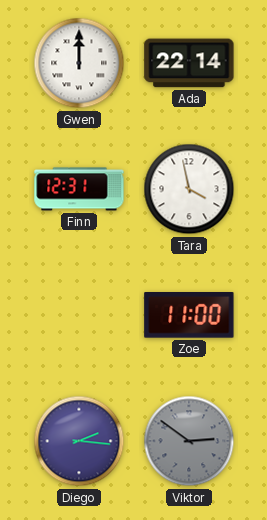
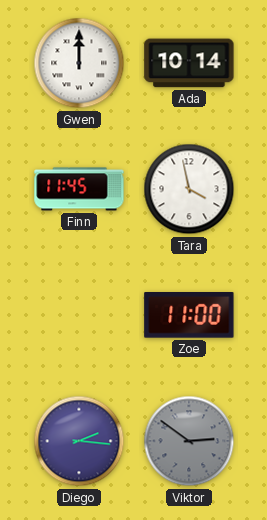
Ada: 22:14 -> 10:14
Finn: 12:31 -> 11:45
